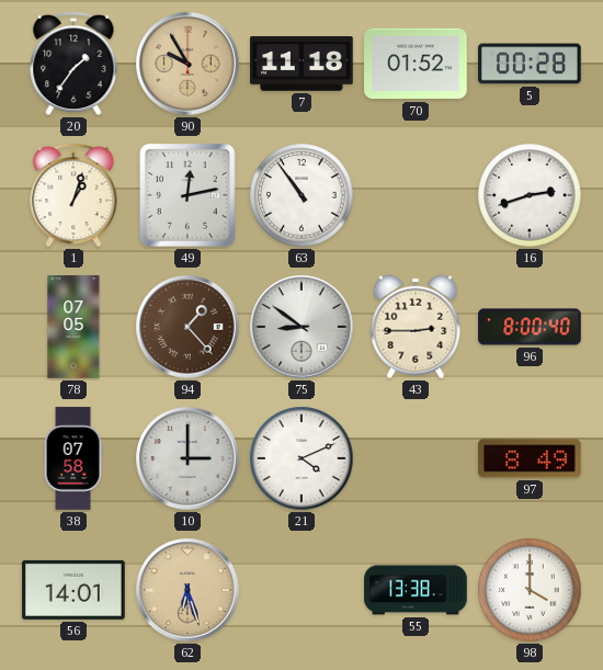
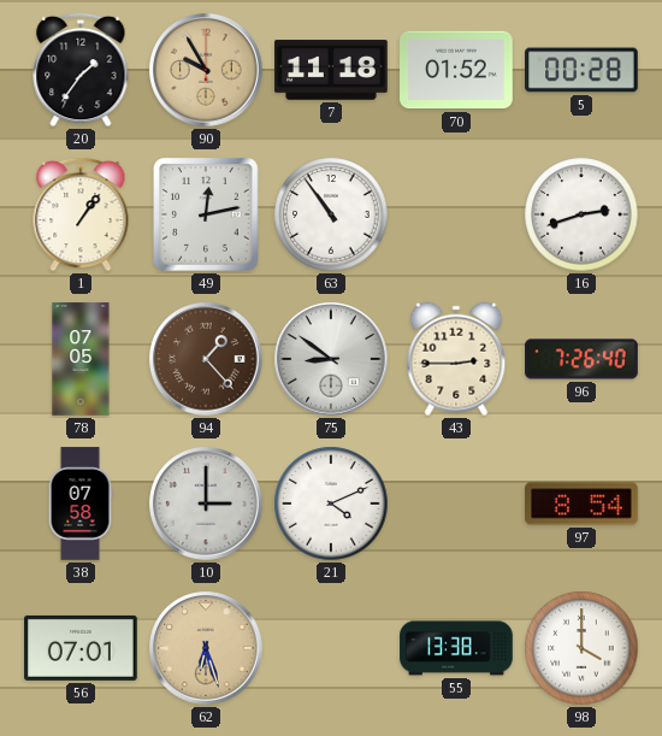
1: 1:03 -> 1:06
96: 8:00 -> 7:26
97: 8:49 -> 8:54
56: 14:01 -> 07:01
